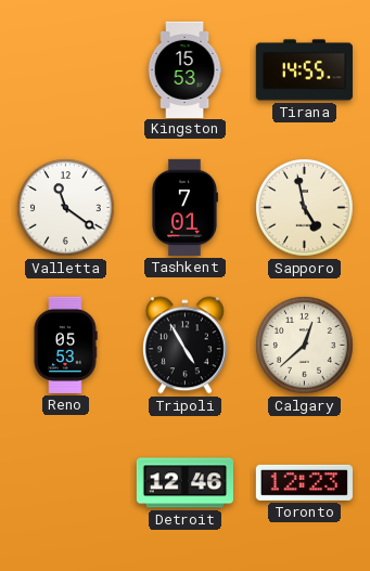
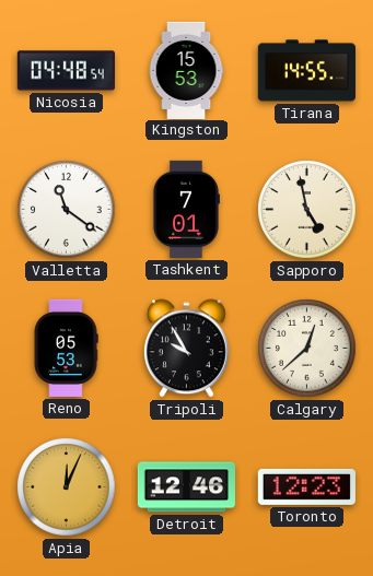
Nicosia: none -> 04:48
Tripoli: 4:55 -> 9:55
Apia: none -> 12:04
